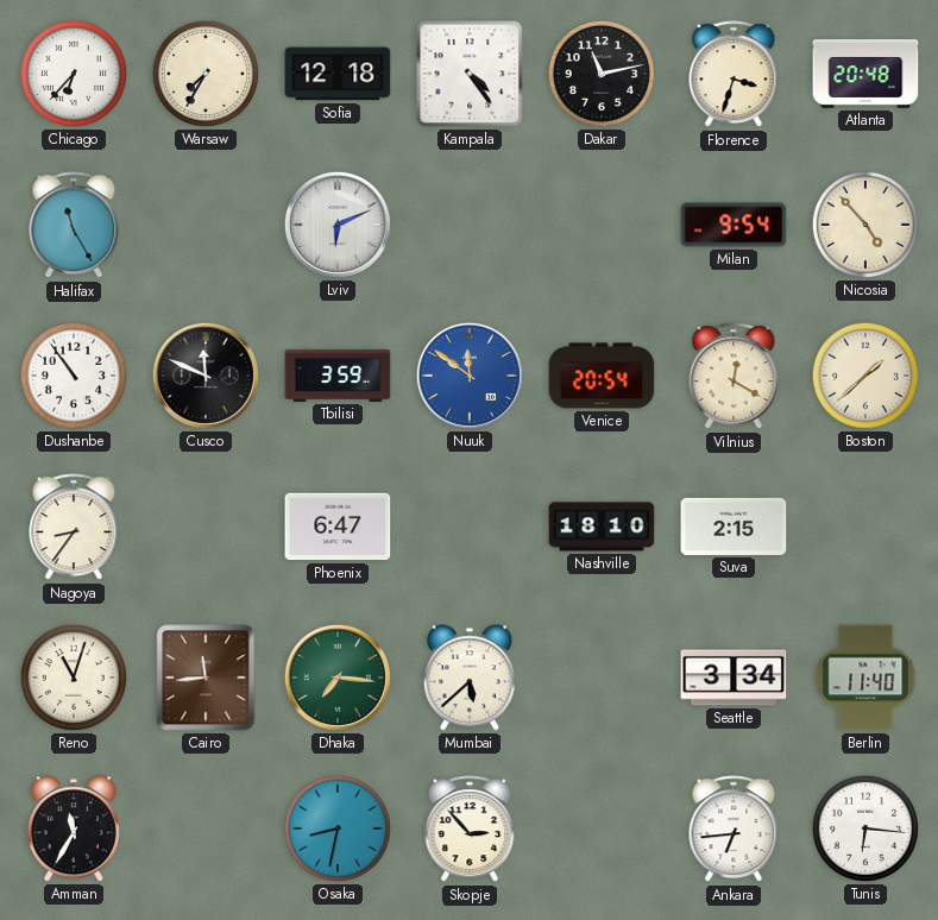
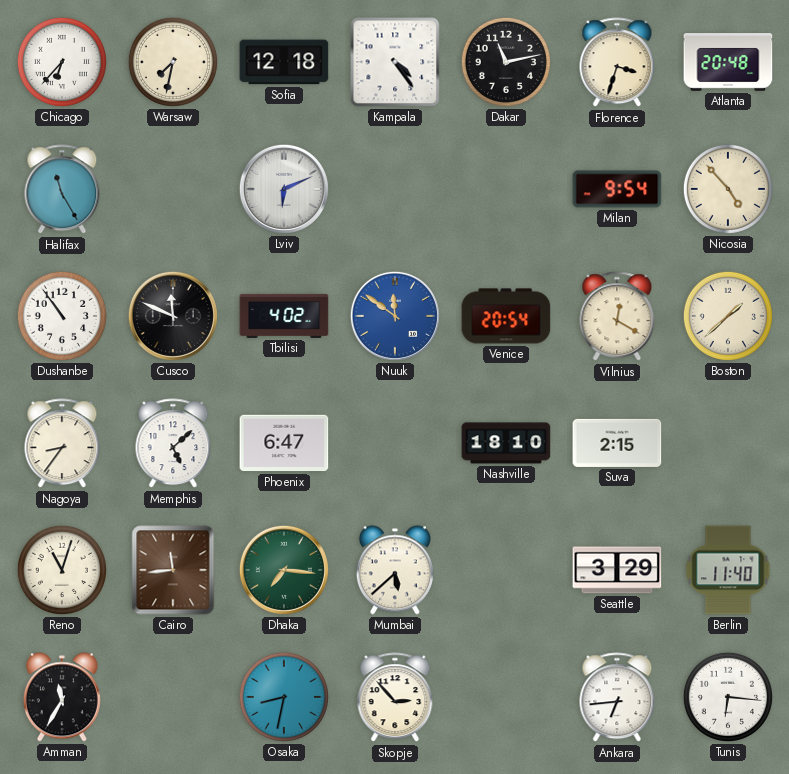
Warsaw: 7:35 -> 7:32
Tbilisi: 3:59 -> 4:02
Memphis: none -> 5:08
Seattle: 3:34 -> 3:29
